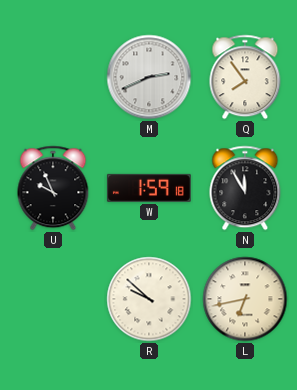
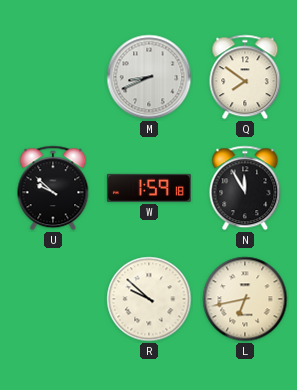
M: 2:41 -> 8:41
Q: 7:54 -> 7:51
U: 9:56 -> 9:52
